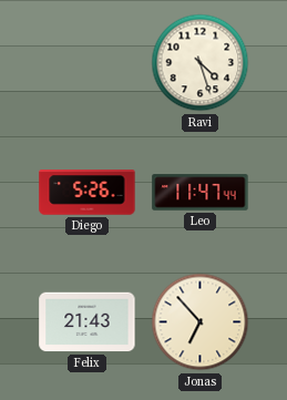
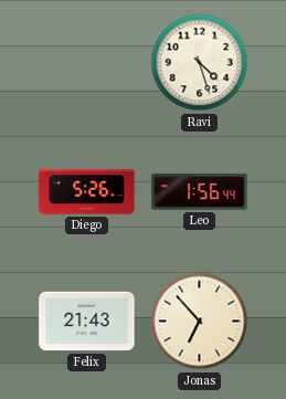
Leo: 11:47 -> 1:56
